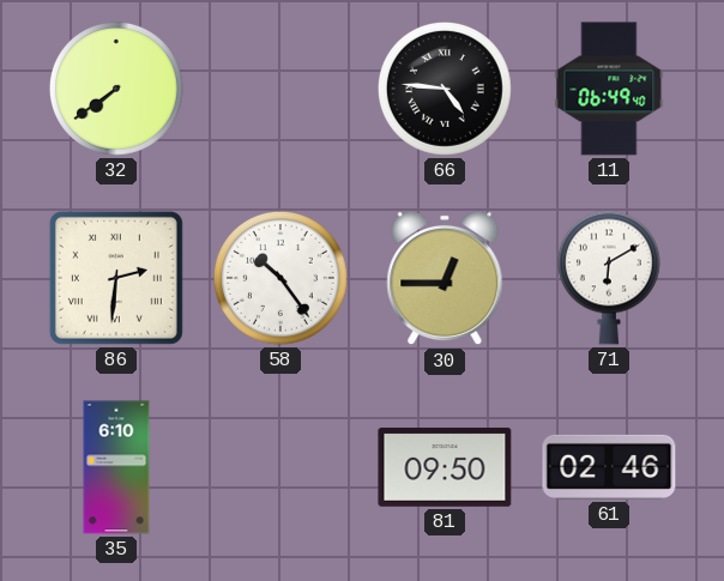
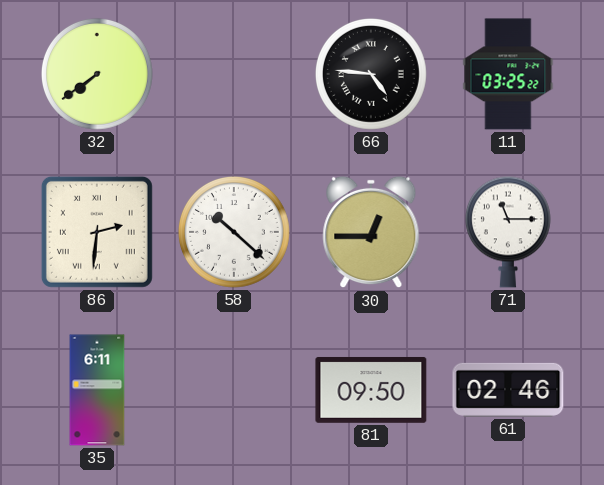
11: 06:49 -> 03:25
58: 10:24 -> 10:22
71: 6:10 -> 11:15
35: 6:10 -> 6:11
